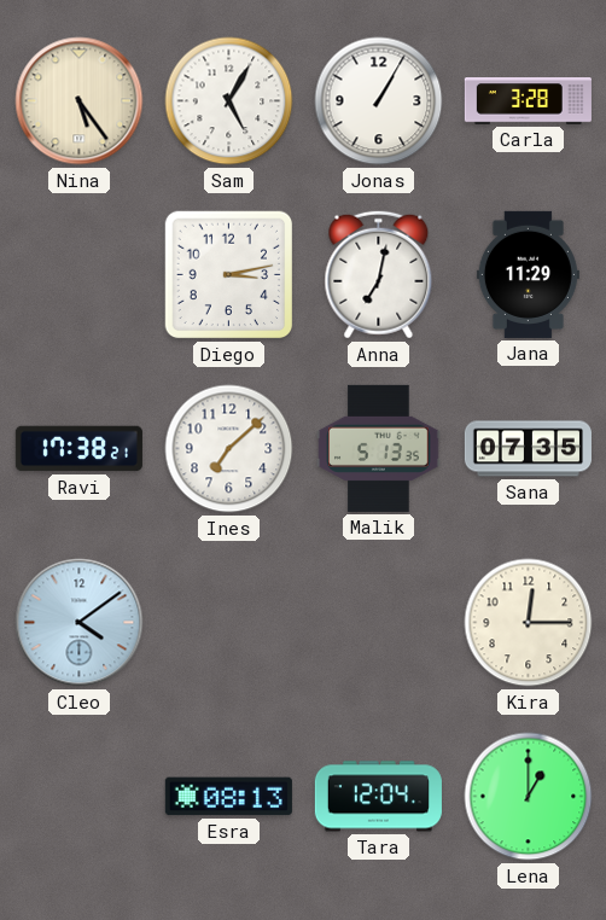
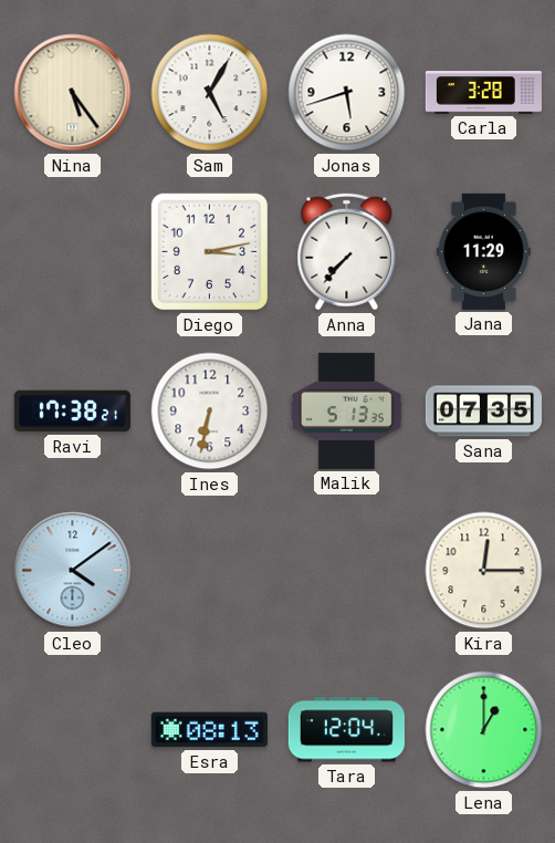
Jonas: 1:05 -> 5:42
Anna: 7:02 -> 7:37
Ines: 7:08 -> 6:32
